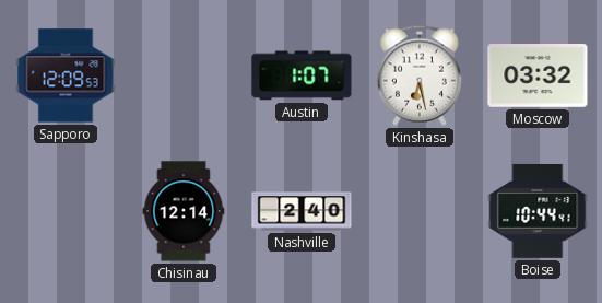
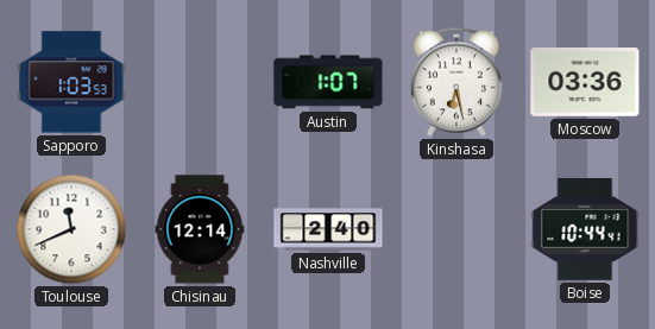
Sapporo: 12:09 -> 1:03
Moscow: 03:32 -> 03:36
Toulouse: none -> 11:41
